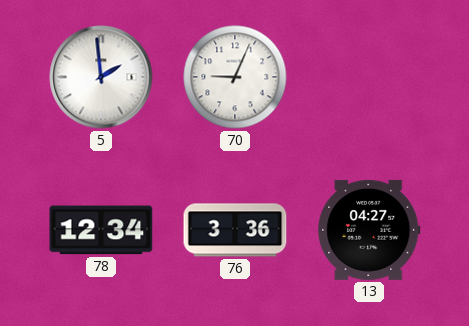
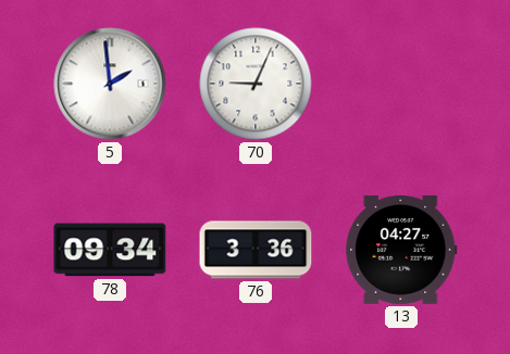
78: 12:34 -> 09:34
